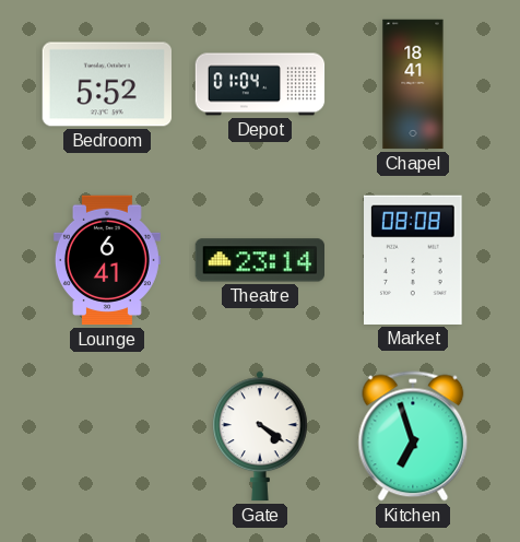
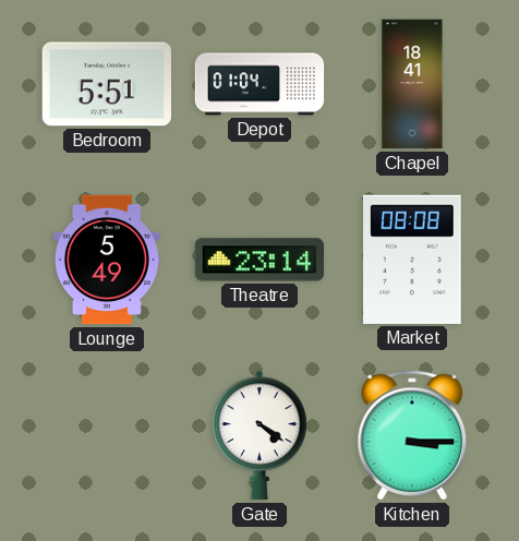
Bedroom: 5:52 -> 5:51
Lounge: 6:41 -> 5:49
Kitchen: 6:57 -> 3:15
